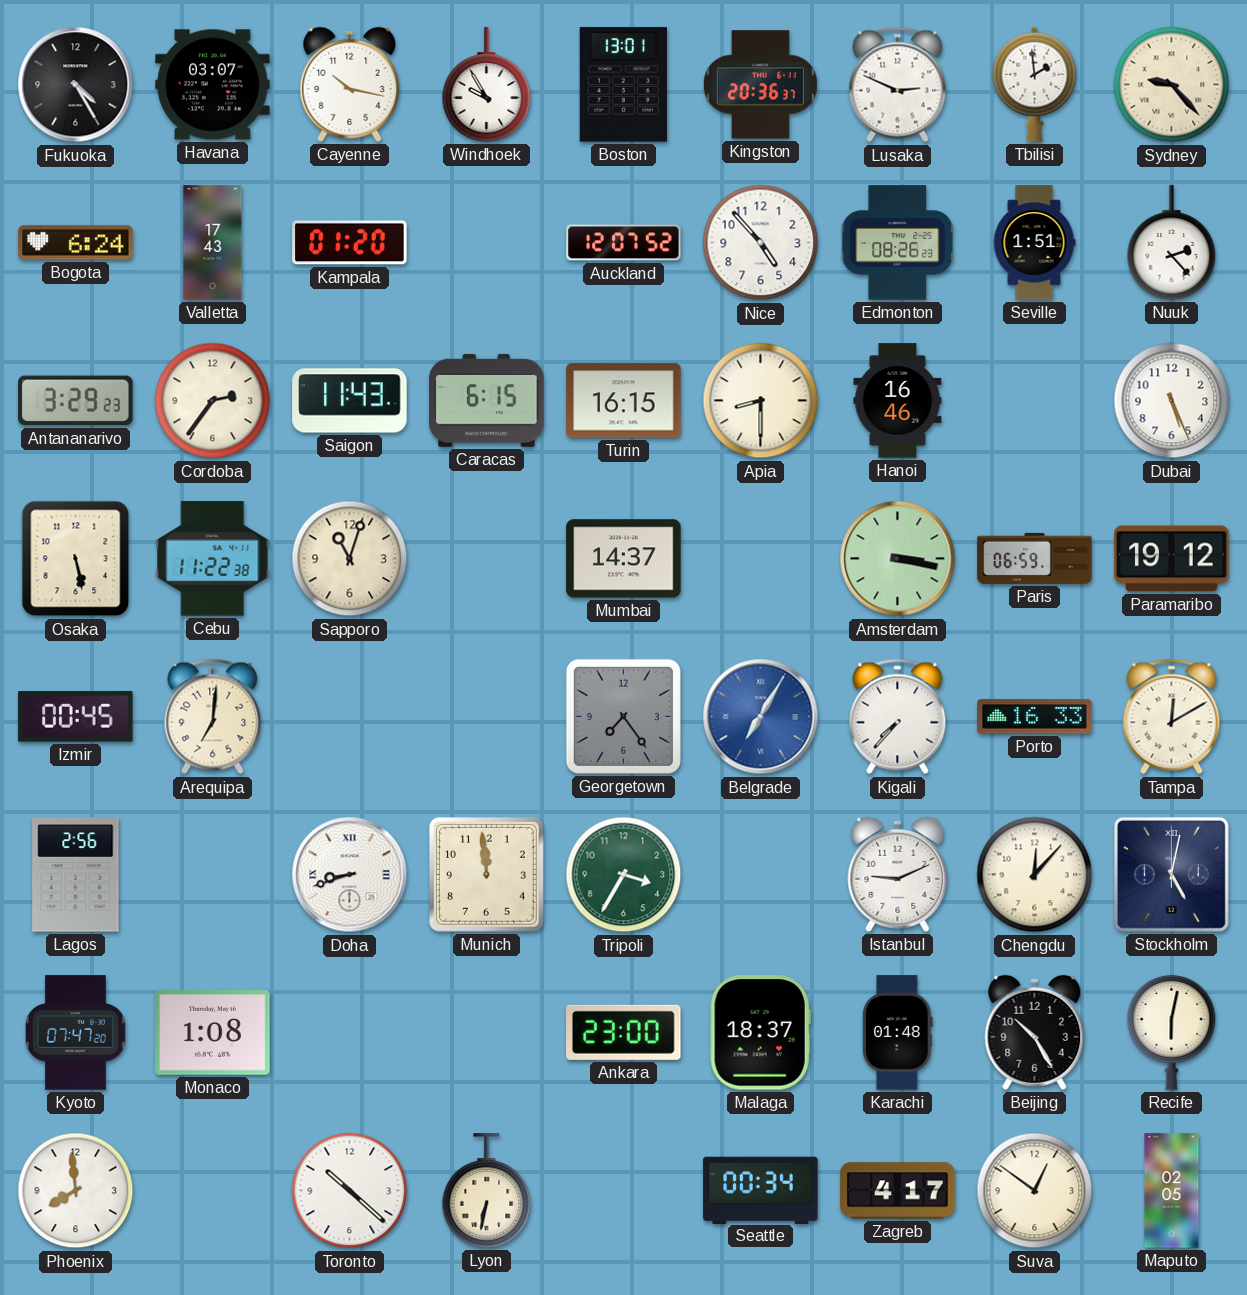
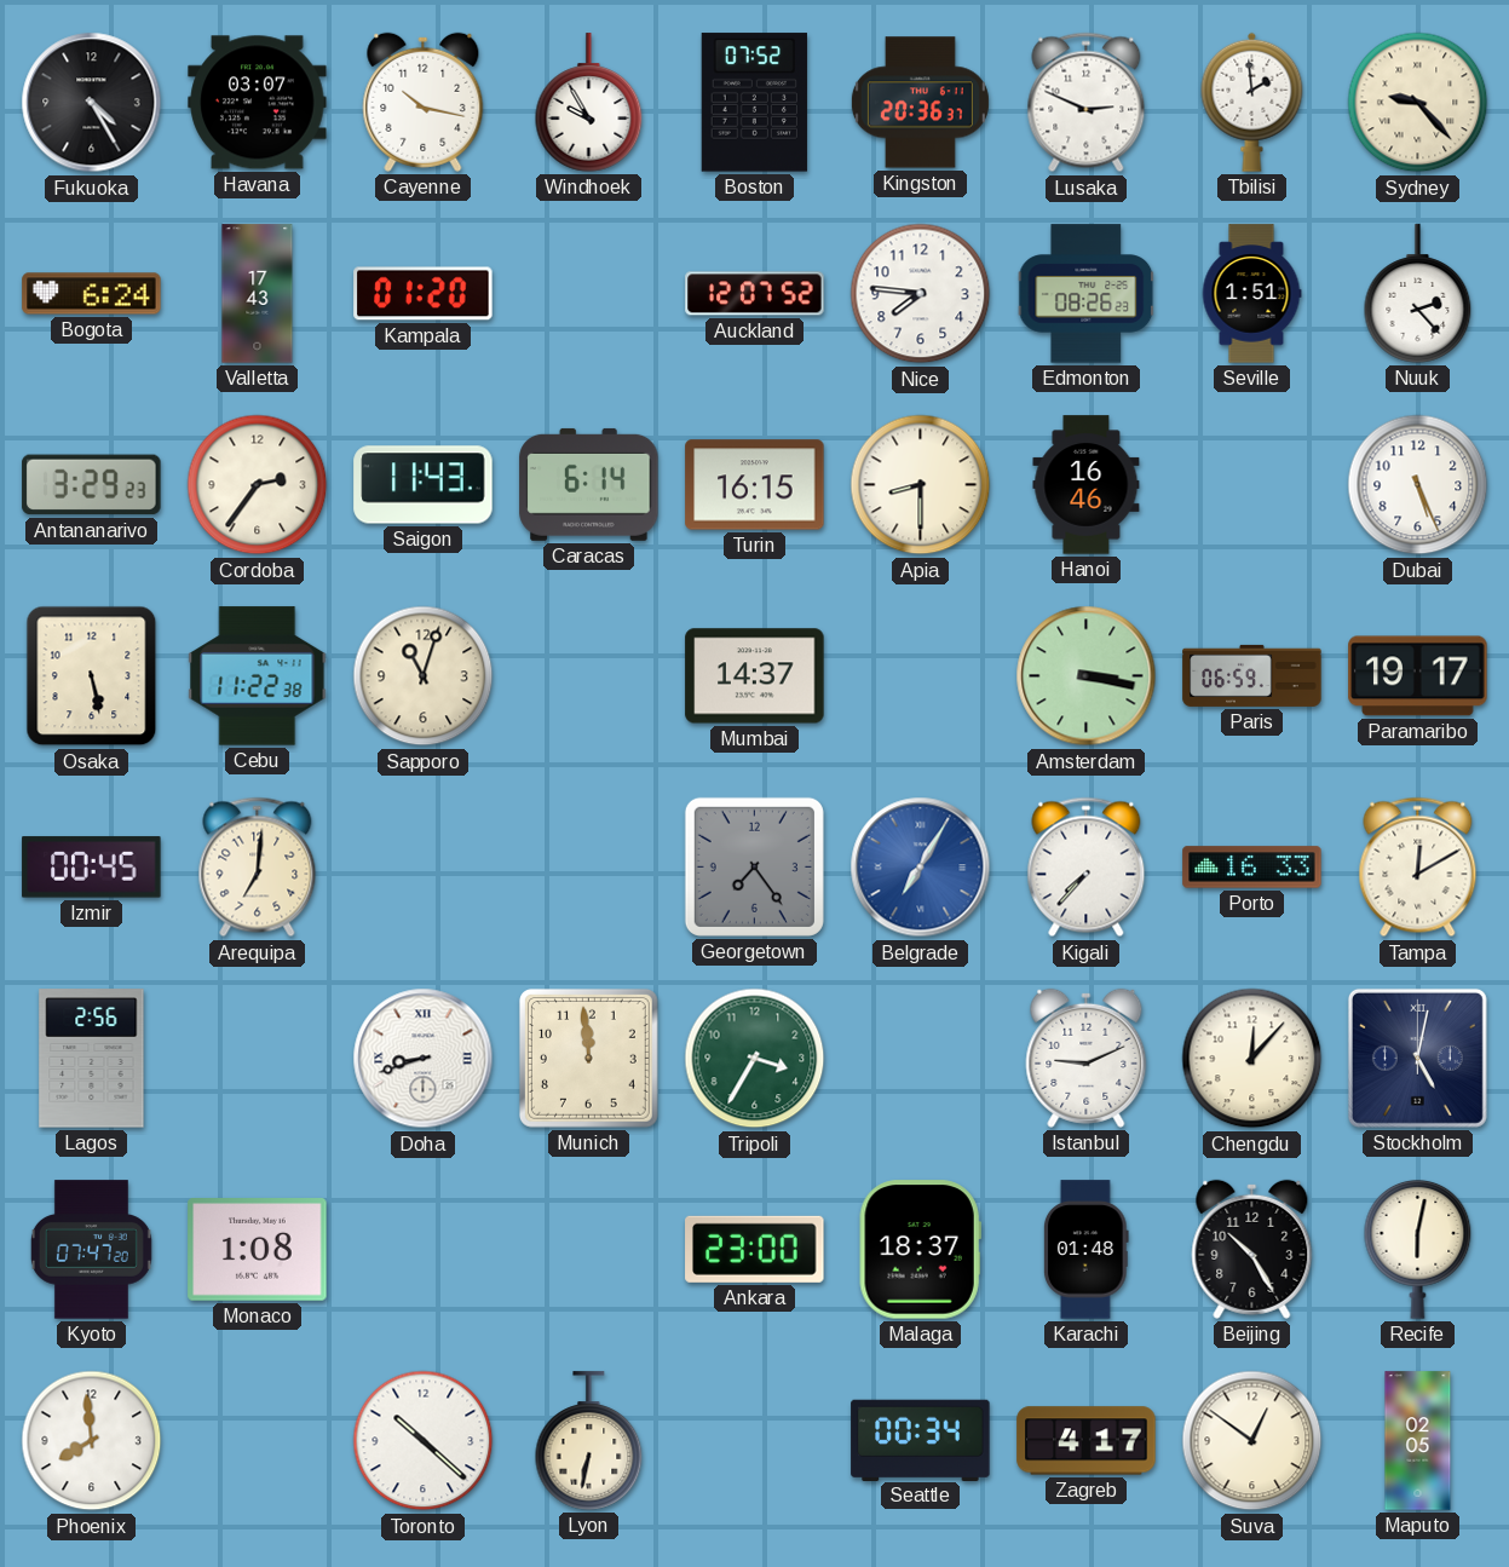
Boston: 13:01 -> 07:52
Nice: 4:53 -> 7:46
Caracas: 6:15 -> 6:14
Paramaribo: 19:12 -> 19:17
